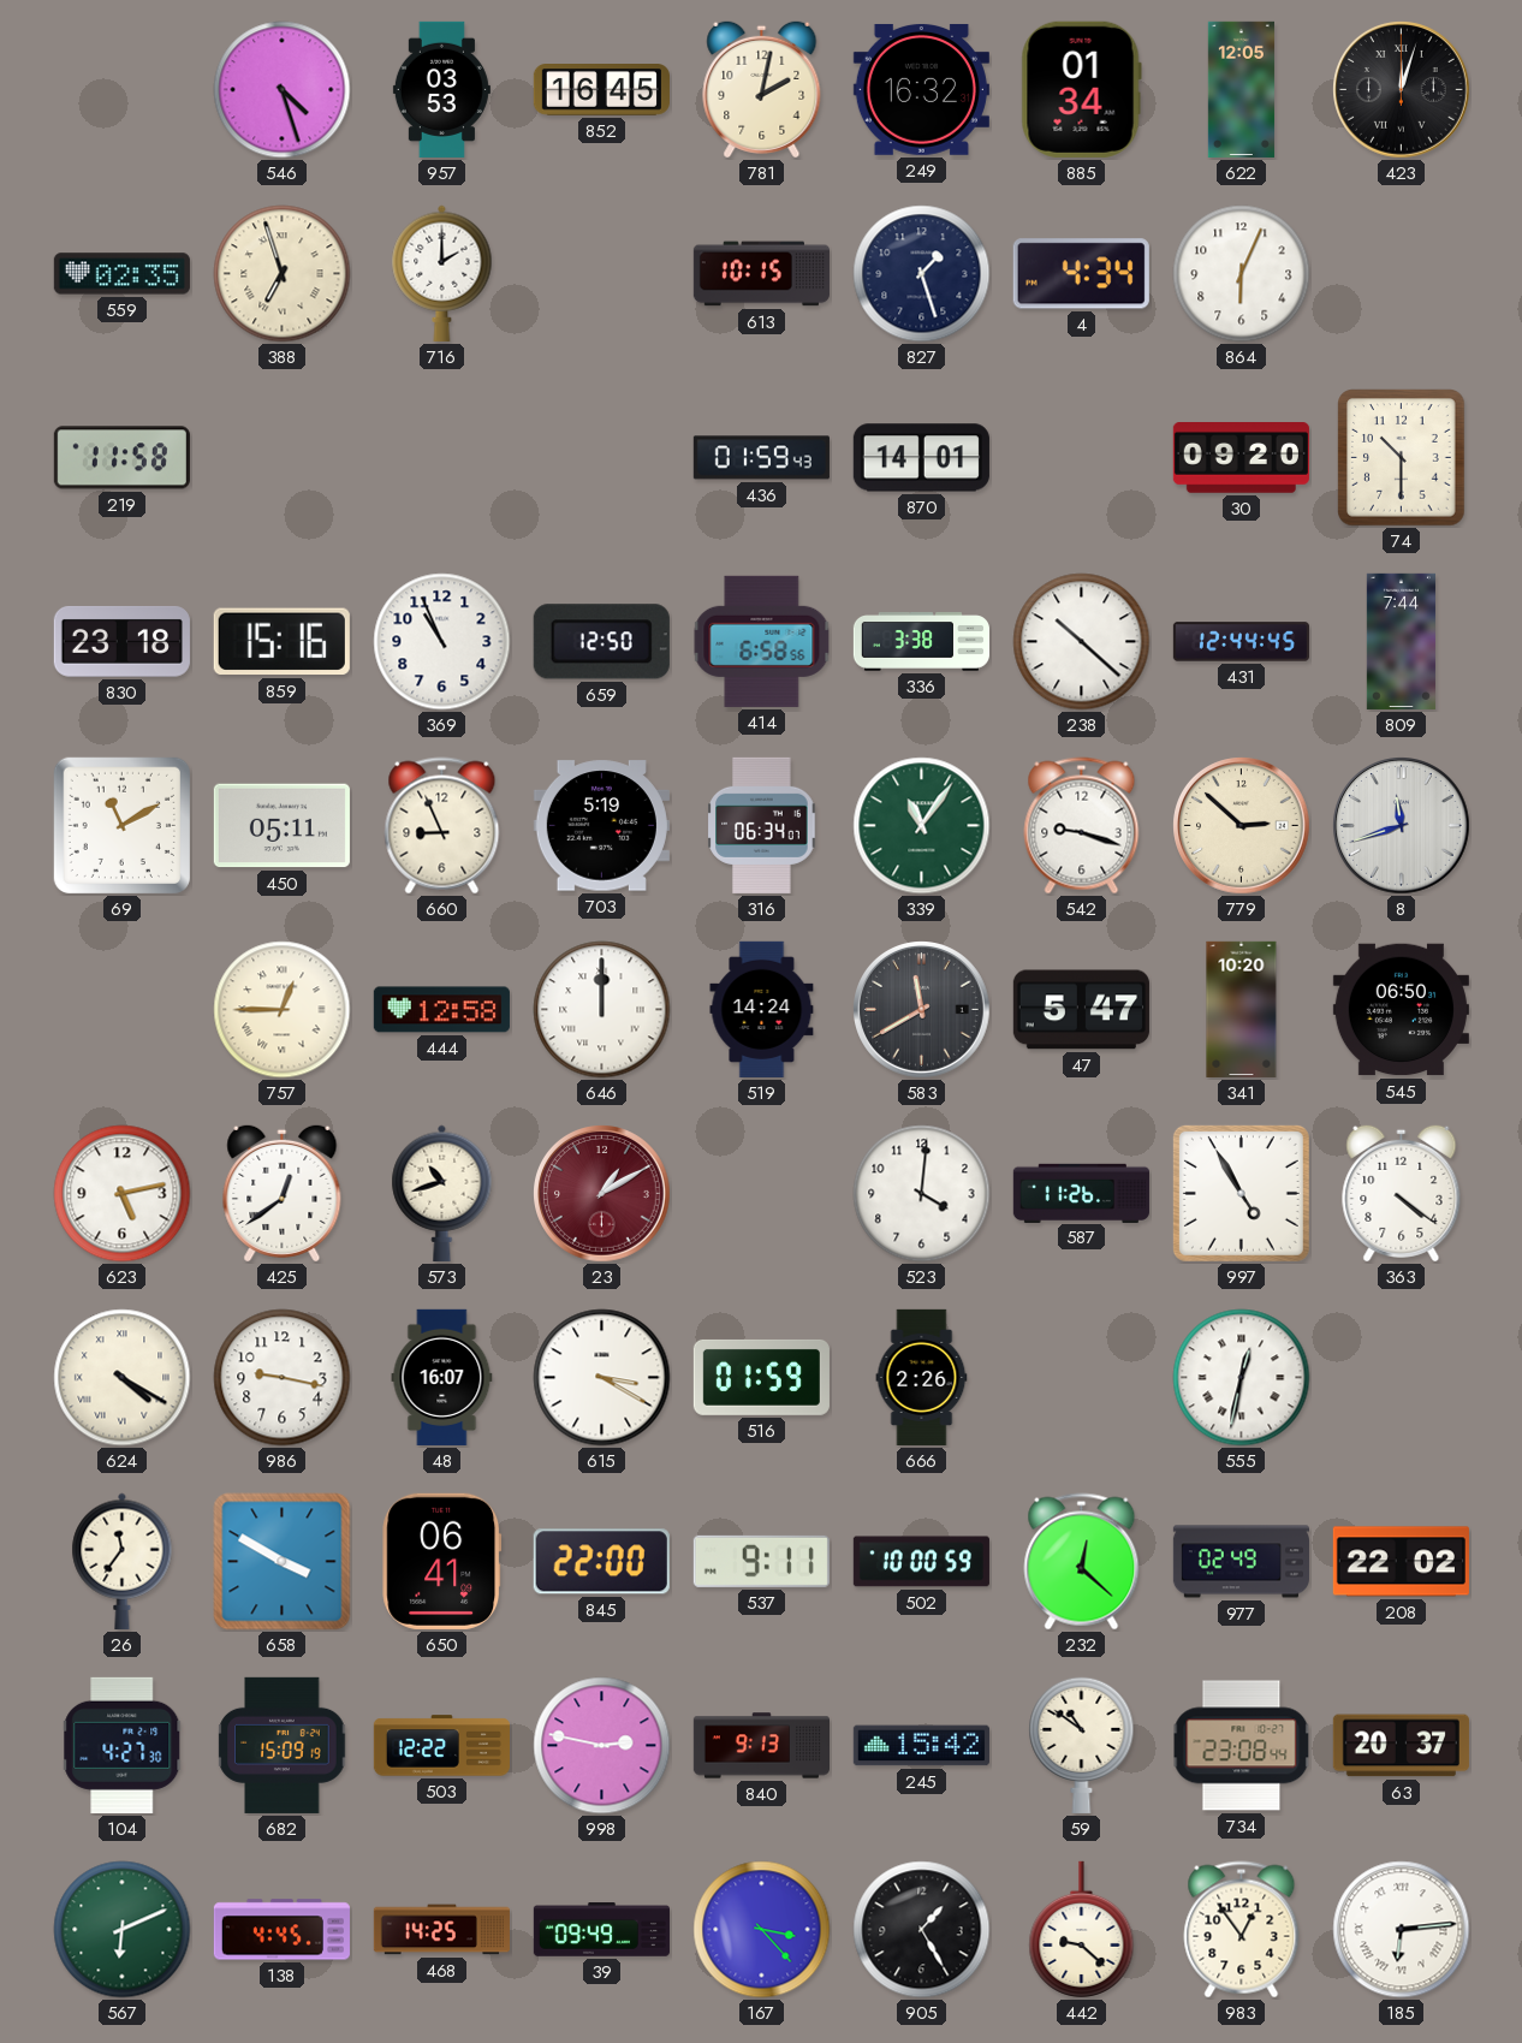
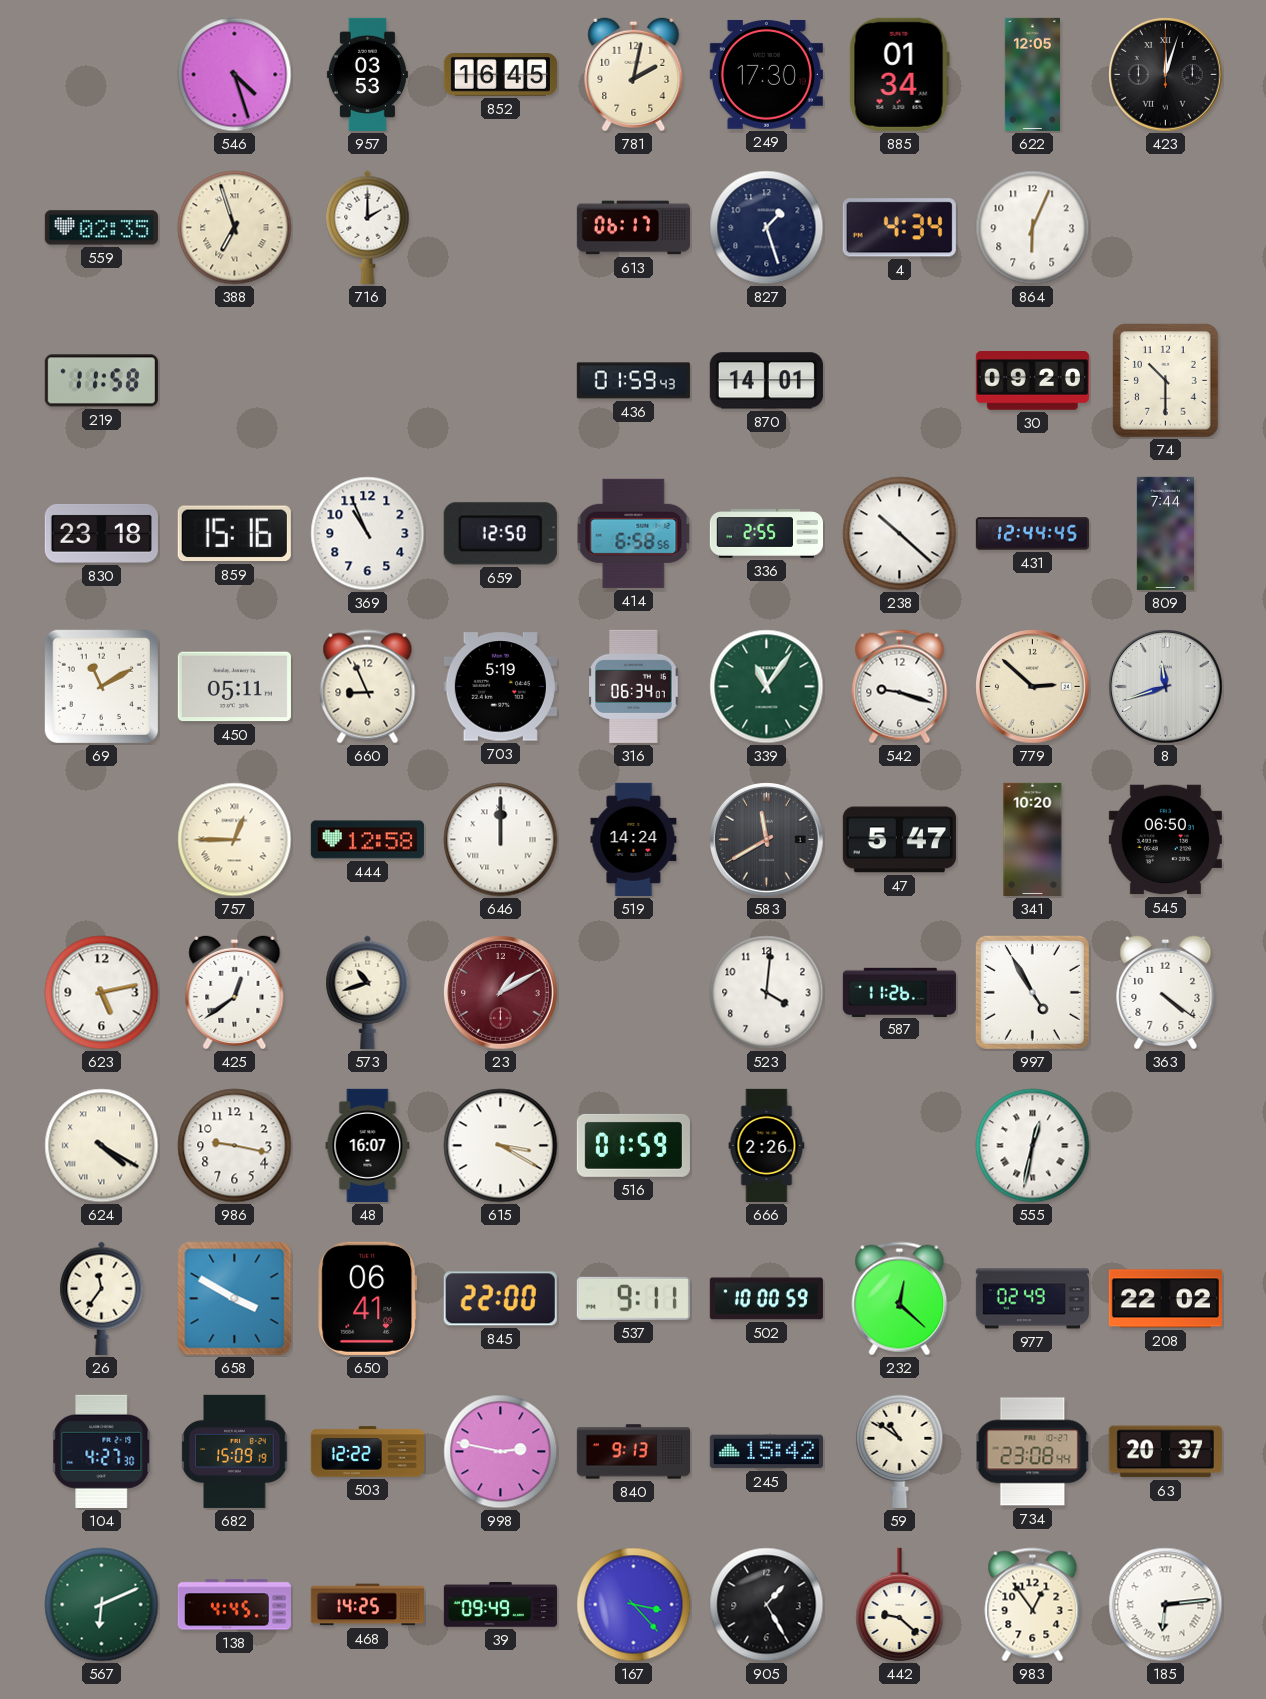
249: 16:32 -> 17:30
613: 10:15 -> 06:17
336: 3:38 -> 2:55
